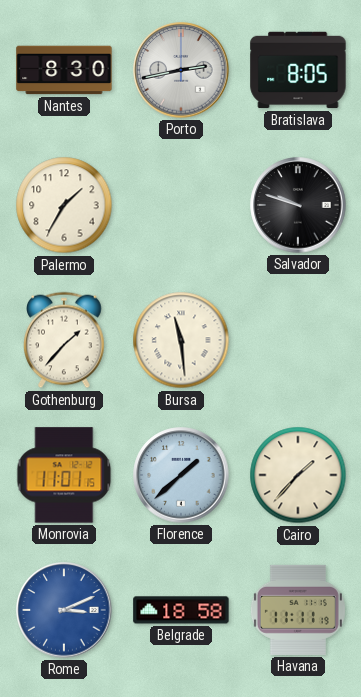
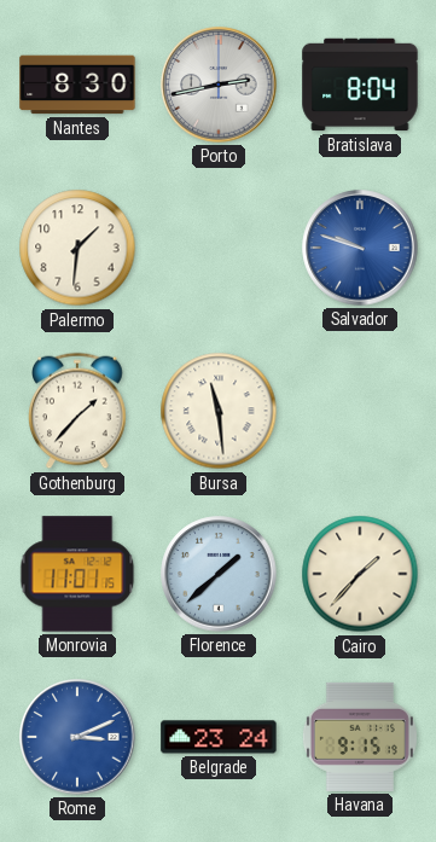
Bratislava: 8:05 -> 8:04
Palermo: 1:35 -> 1:31
Salvador dial: black -> blue
Belgrade: 18:58 -> 23:24
Havana: 11:11 -> 9:15
